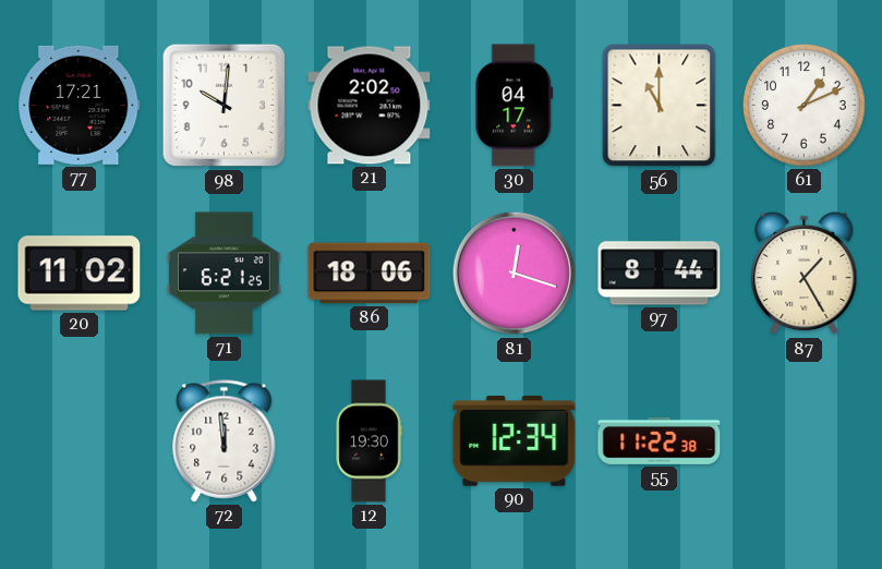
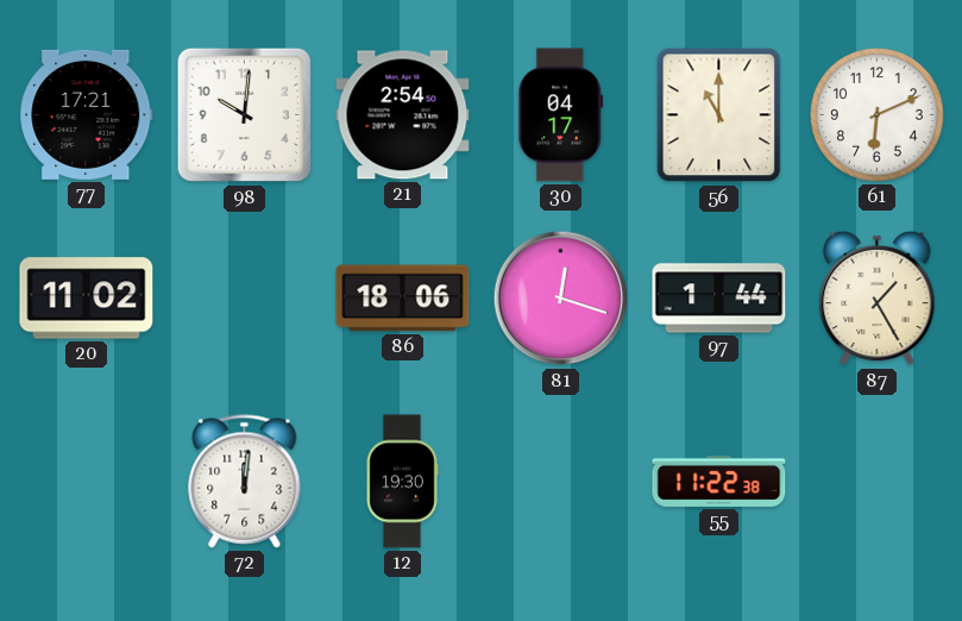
21: 2:02 -> 2:54
61: 1:11 -> 6:11
71: 6:21 -> none
97: 8:44 -> 1:44
72: 11:59 -> 12:01
90: 12:34 -> none
